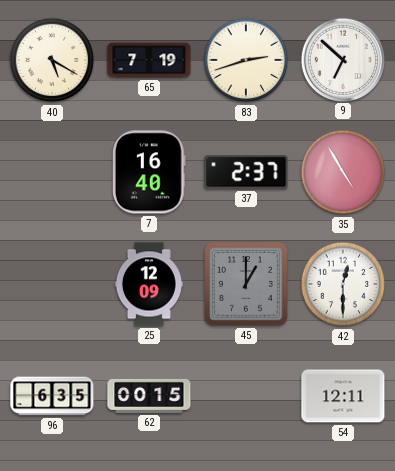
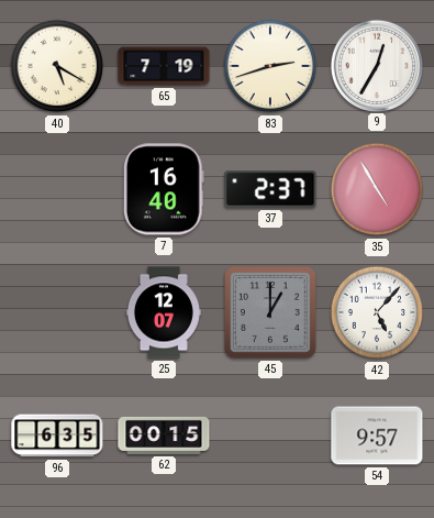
9: 6:52 -> 12:35
25: 12:09 -> 12:07
42: 12:30 -> 5:07
54: 12:11 -> 9:57
